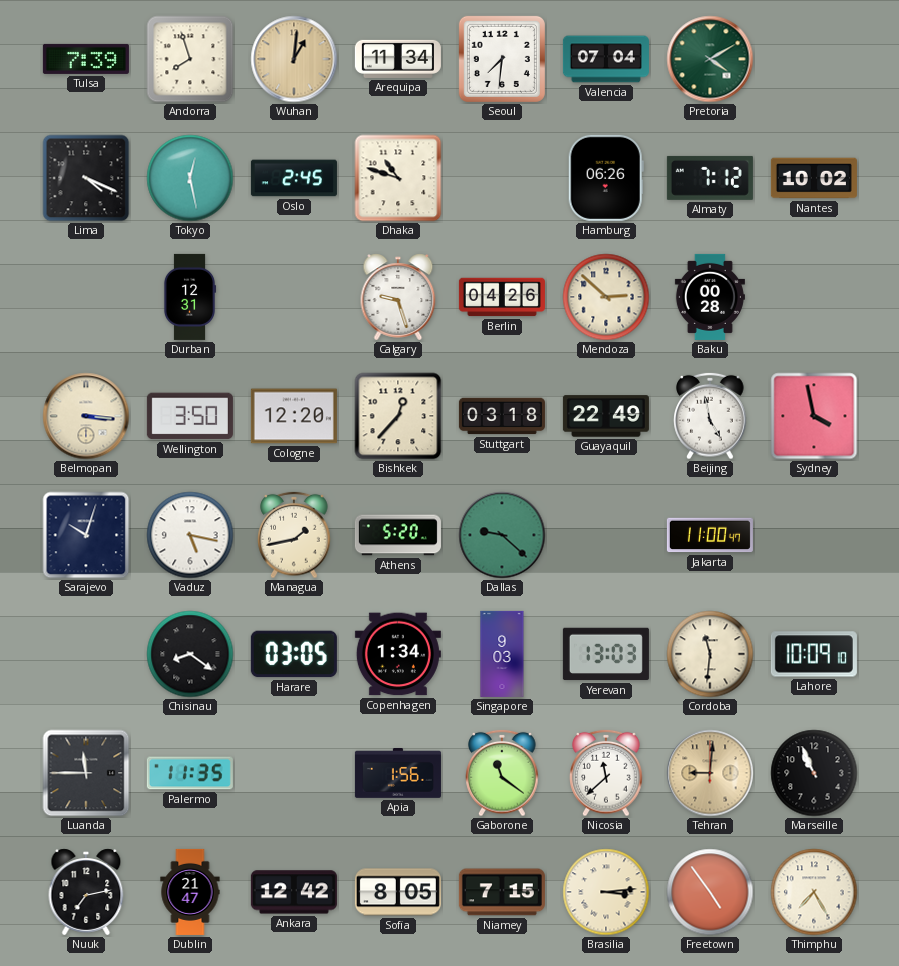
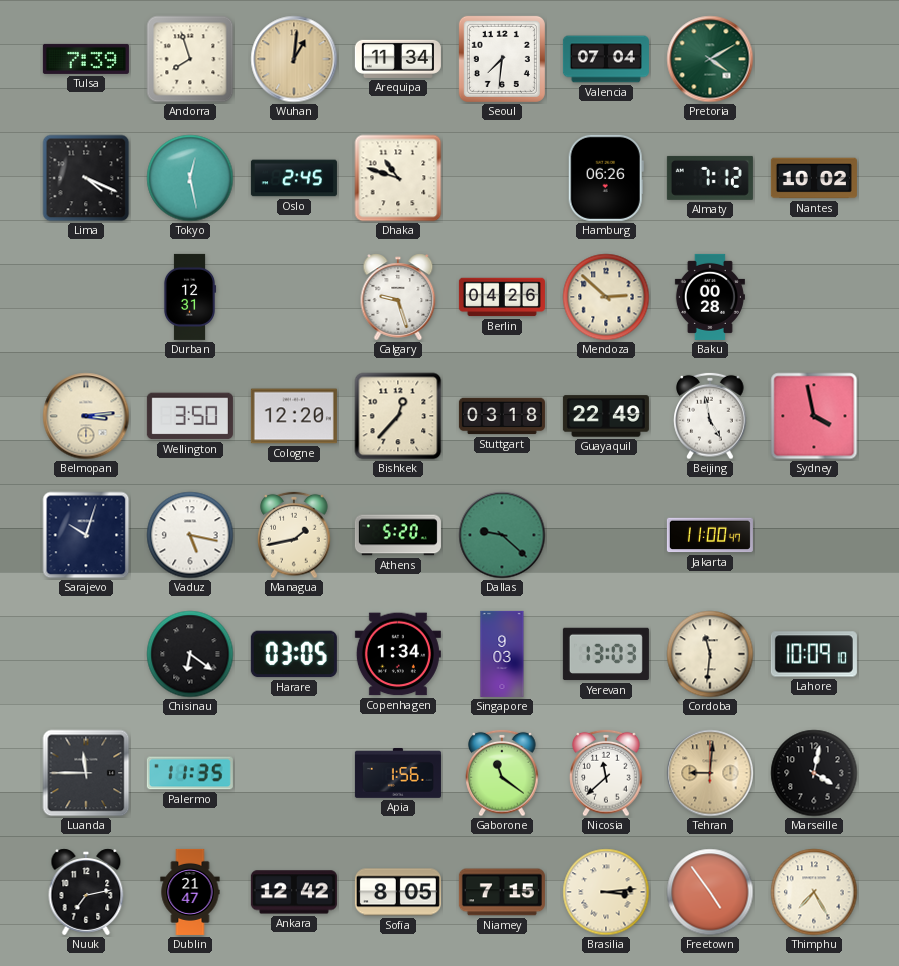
Belmopan: 3:16 -> 3:14
Chisinau: 8:21 -> 6:21
Marseille: 10:56 -> 4:02
